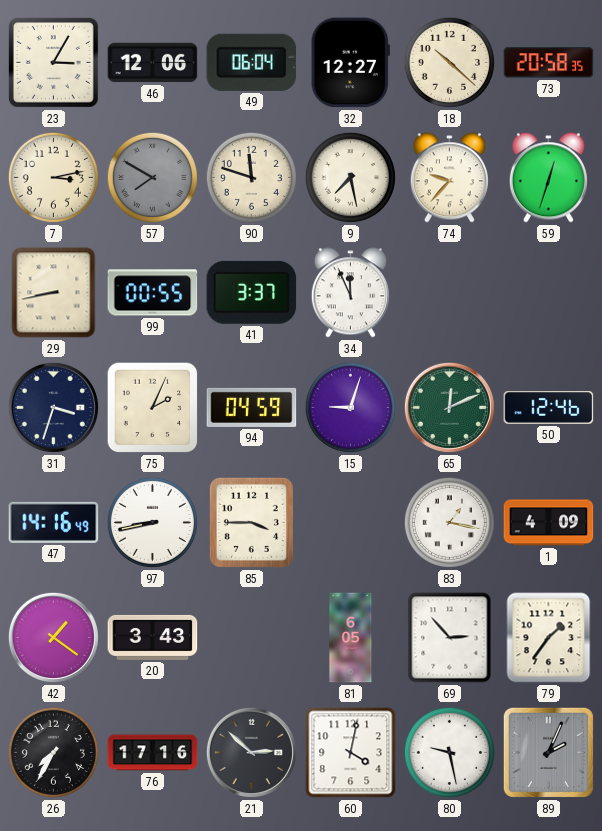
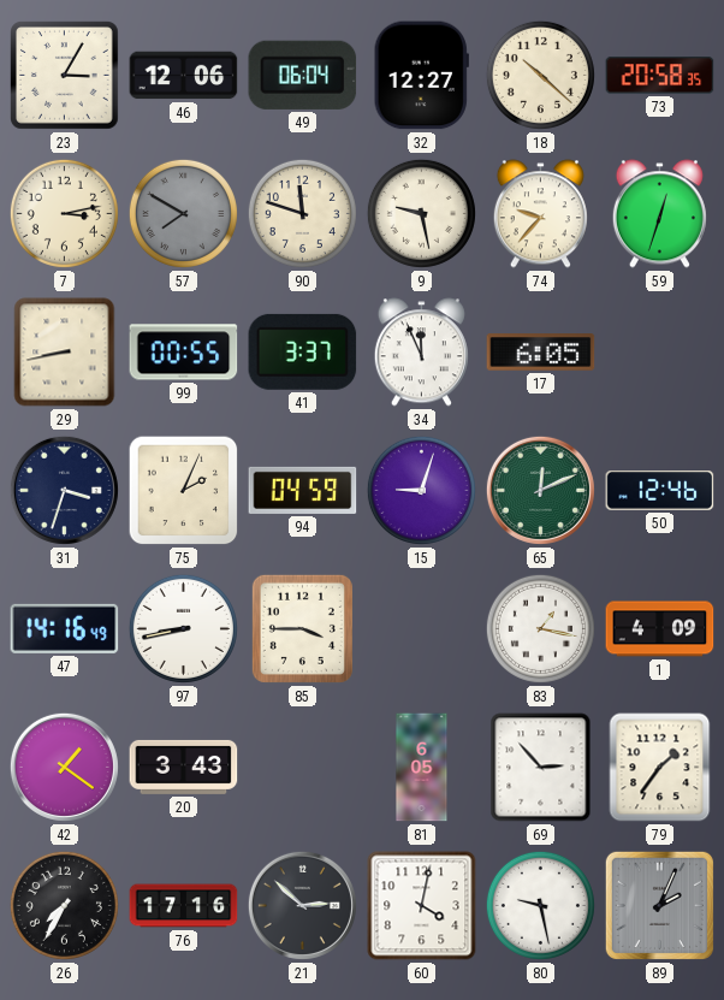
9: 7:28 -> 9:28
17: none -> 6:05
